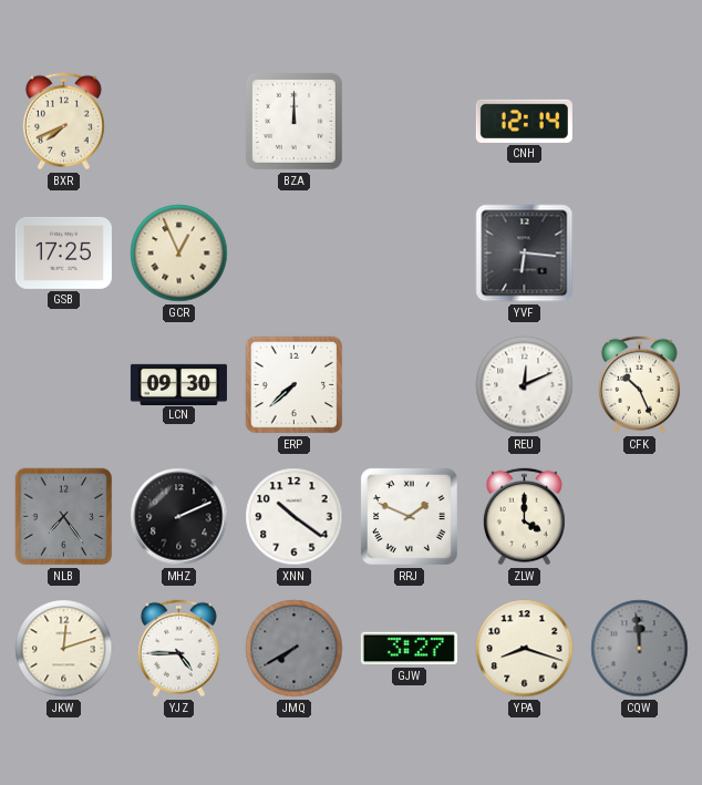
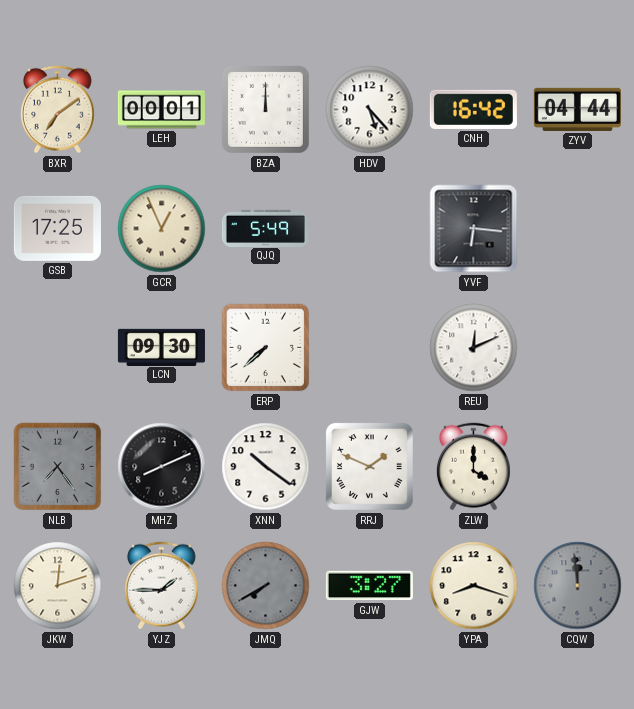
BXR: 7:41 -> 7:09
LEH: none -> 00:01
HDV: none -> 5:23
CNH: 12:14 -> 16:42
ZYV: none -> 04:44
QJQ: none -> 5:49
CFK: 10:26 -> none
MHZ: 2:11 -> 8:11
YJZ: 4:45 -> 1:45
